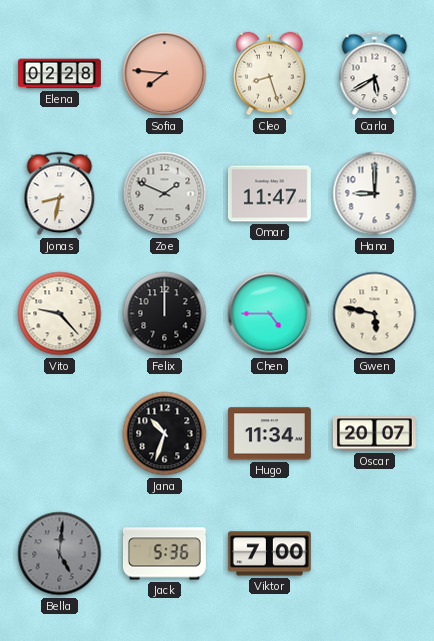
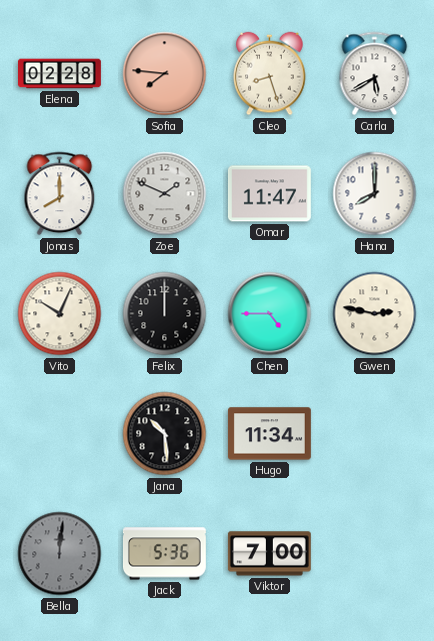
Jonas: 8:32 -> 8:00
Hana: 9:00 -> 8:00
Vito: 9:23 -> 10:04
Gwen: 5:47 -> 2:47
Jana: 10:33 -> 10:29
Oscar: 20:07 -> none
Bella: 5:01 -> 12:01
